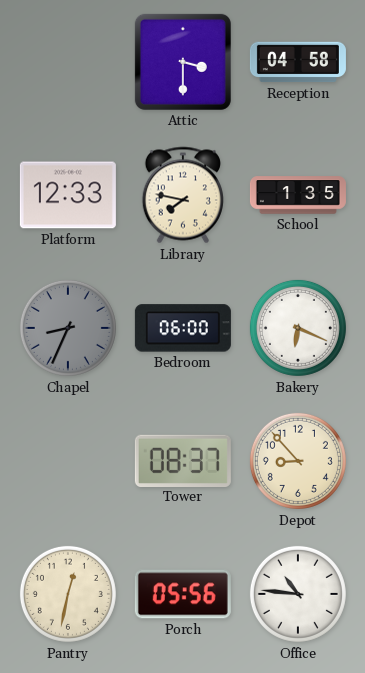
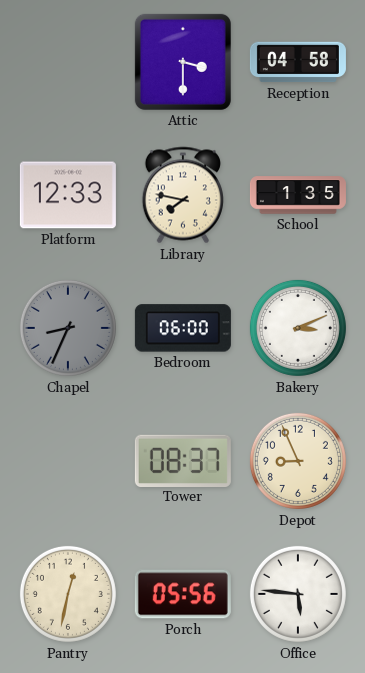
Bakery: 6:19 -> 3:11
Depot: 8:53 -> 8:56
Office: 10:46 -> 5:46
